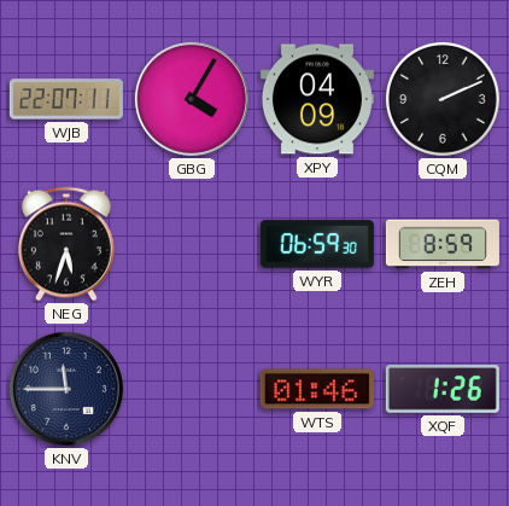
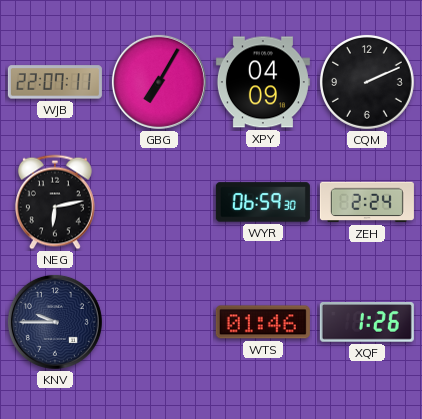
GBG: 4:05 -> 7:05
NEG: 5:33 -> 6:13
ZEH: 8:59 -> 2:24
KNV: 11:45 -> 9:45
